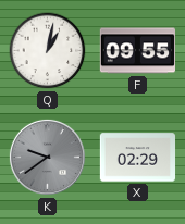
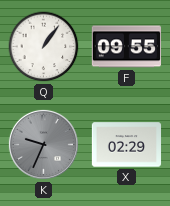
Q: 1:02 -> 1:06
K: 9:39 -> 9:34
